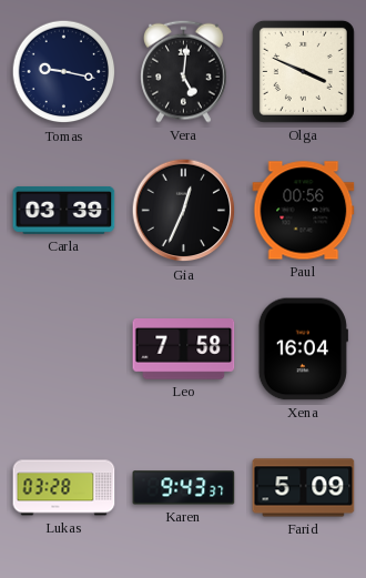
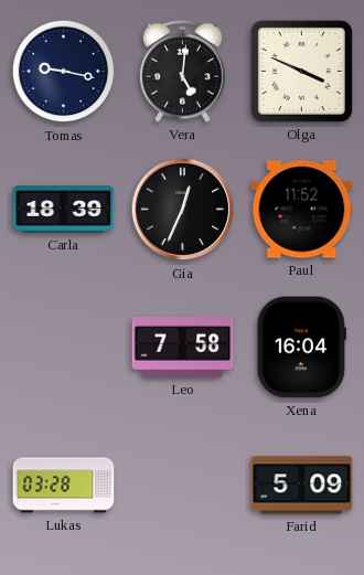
Carla: 03:39 -> 18:39
Paul: 00:56 -> 11:52
Karen: 9:43 -> none
